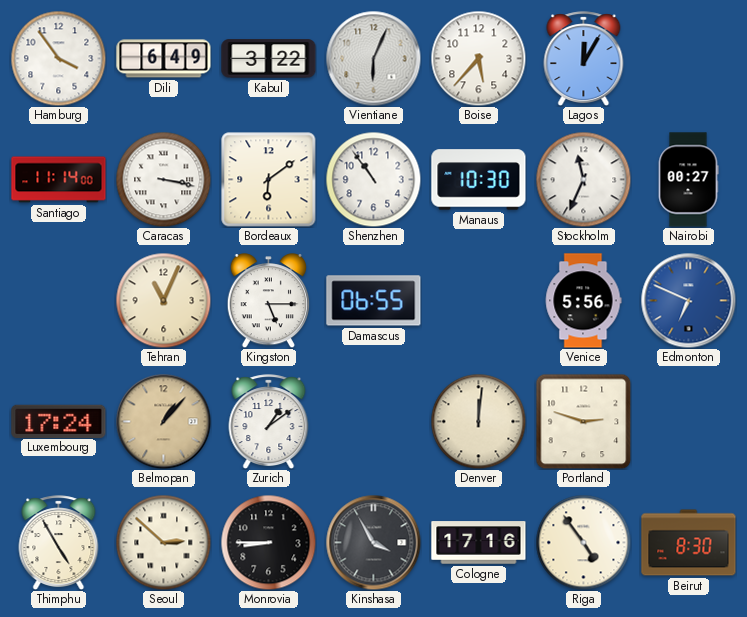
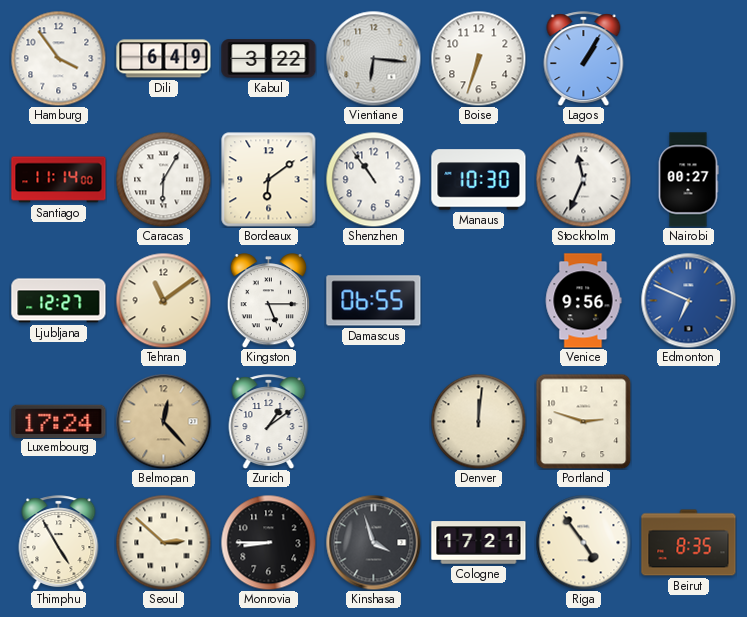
Vientiane: 6:04 -> 6:16
Boise: 5:37 -> 6:33
Lagos: 12:05 -> 1:05
Caracas: 3:17 -> 6:05
Ljubljana: none -> 12:27
Tehran: 11:04 -> 11:09
Venice: 5:56 -> 9:56
Belmopan: 1:07 -> 12:23
Kinshasa: 3:55 -> 3:57
Cologne: 17:16 -> 17:21
Beirut: 8:30 -> 8:35
